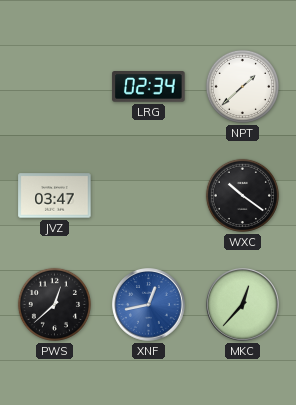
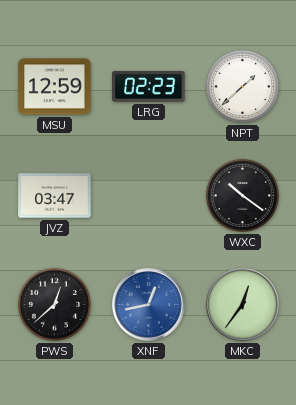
MSU: none -> 12:59
LRG: 02:34 -> 02:23
MKC: 12:37 -> 12:36
